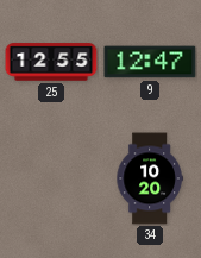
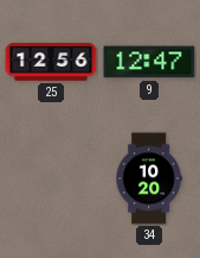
25: 12:55 -> 12:56
